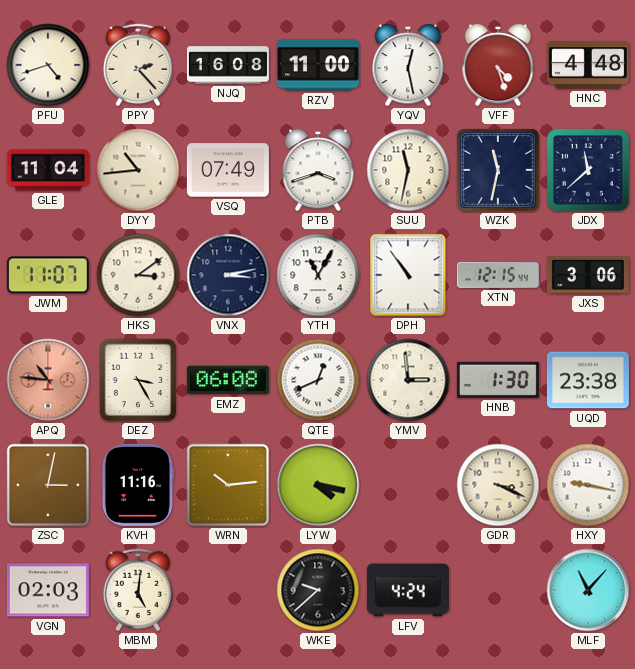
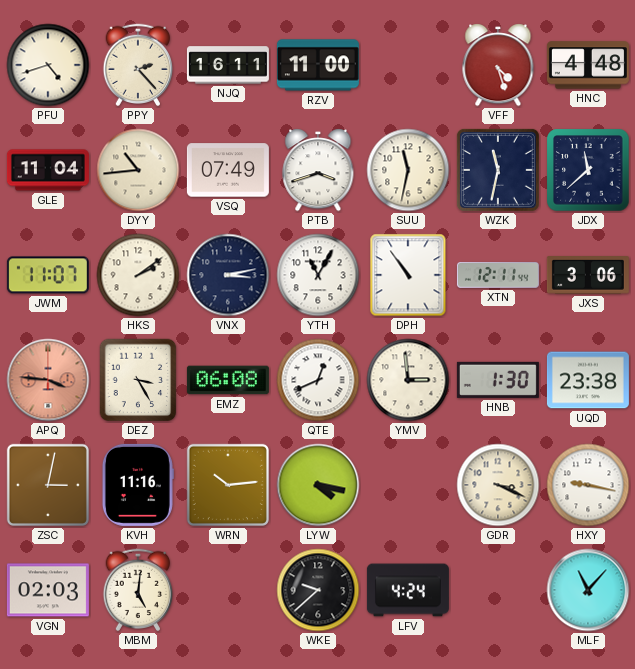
NJQ: 16:08 -> 16:11
YQV: 12:28 -> none
HKS: 3:09 -> 2:09
XTN: 12:15 -> 12:11
APQ: 10:46 -> 3:46
